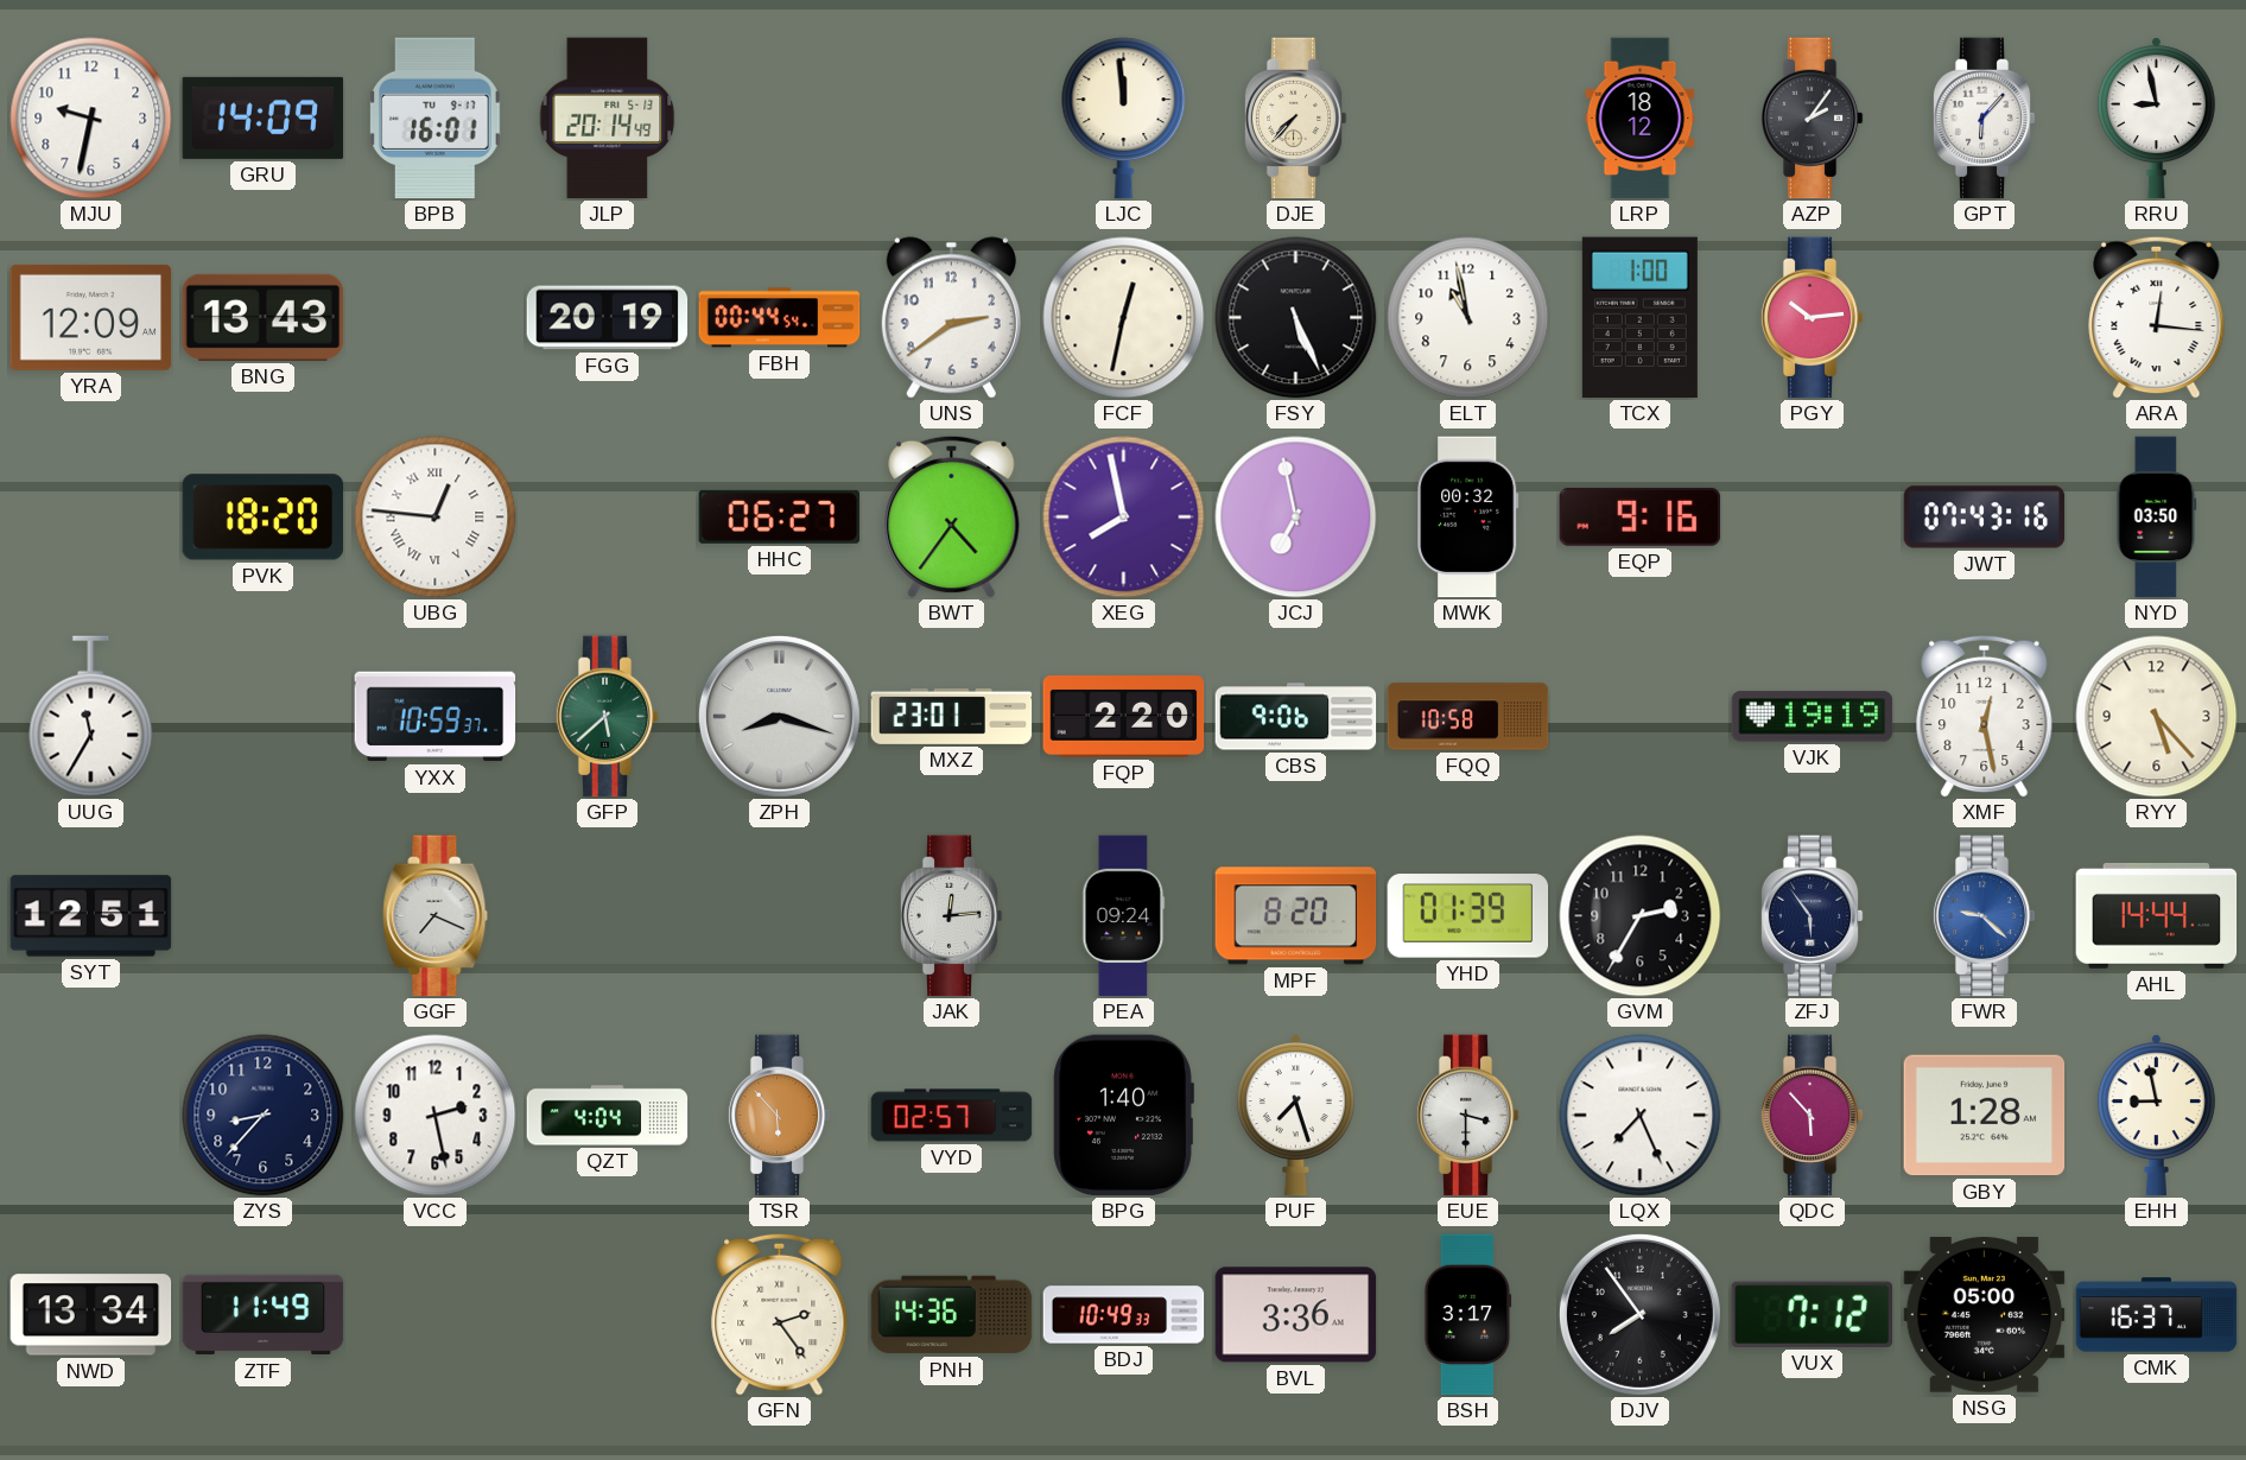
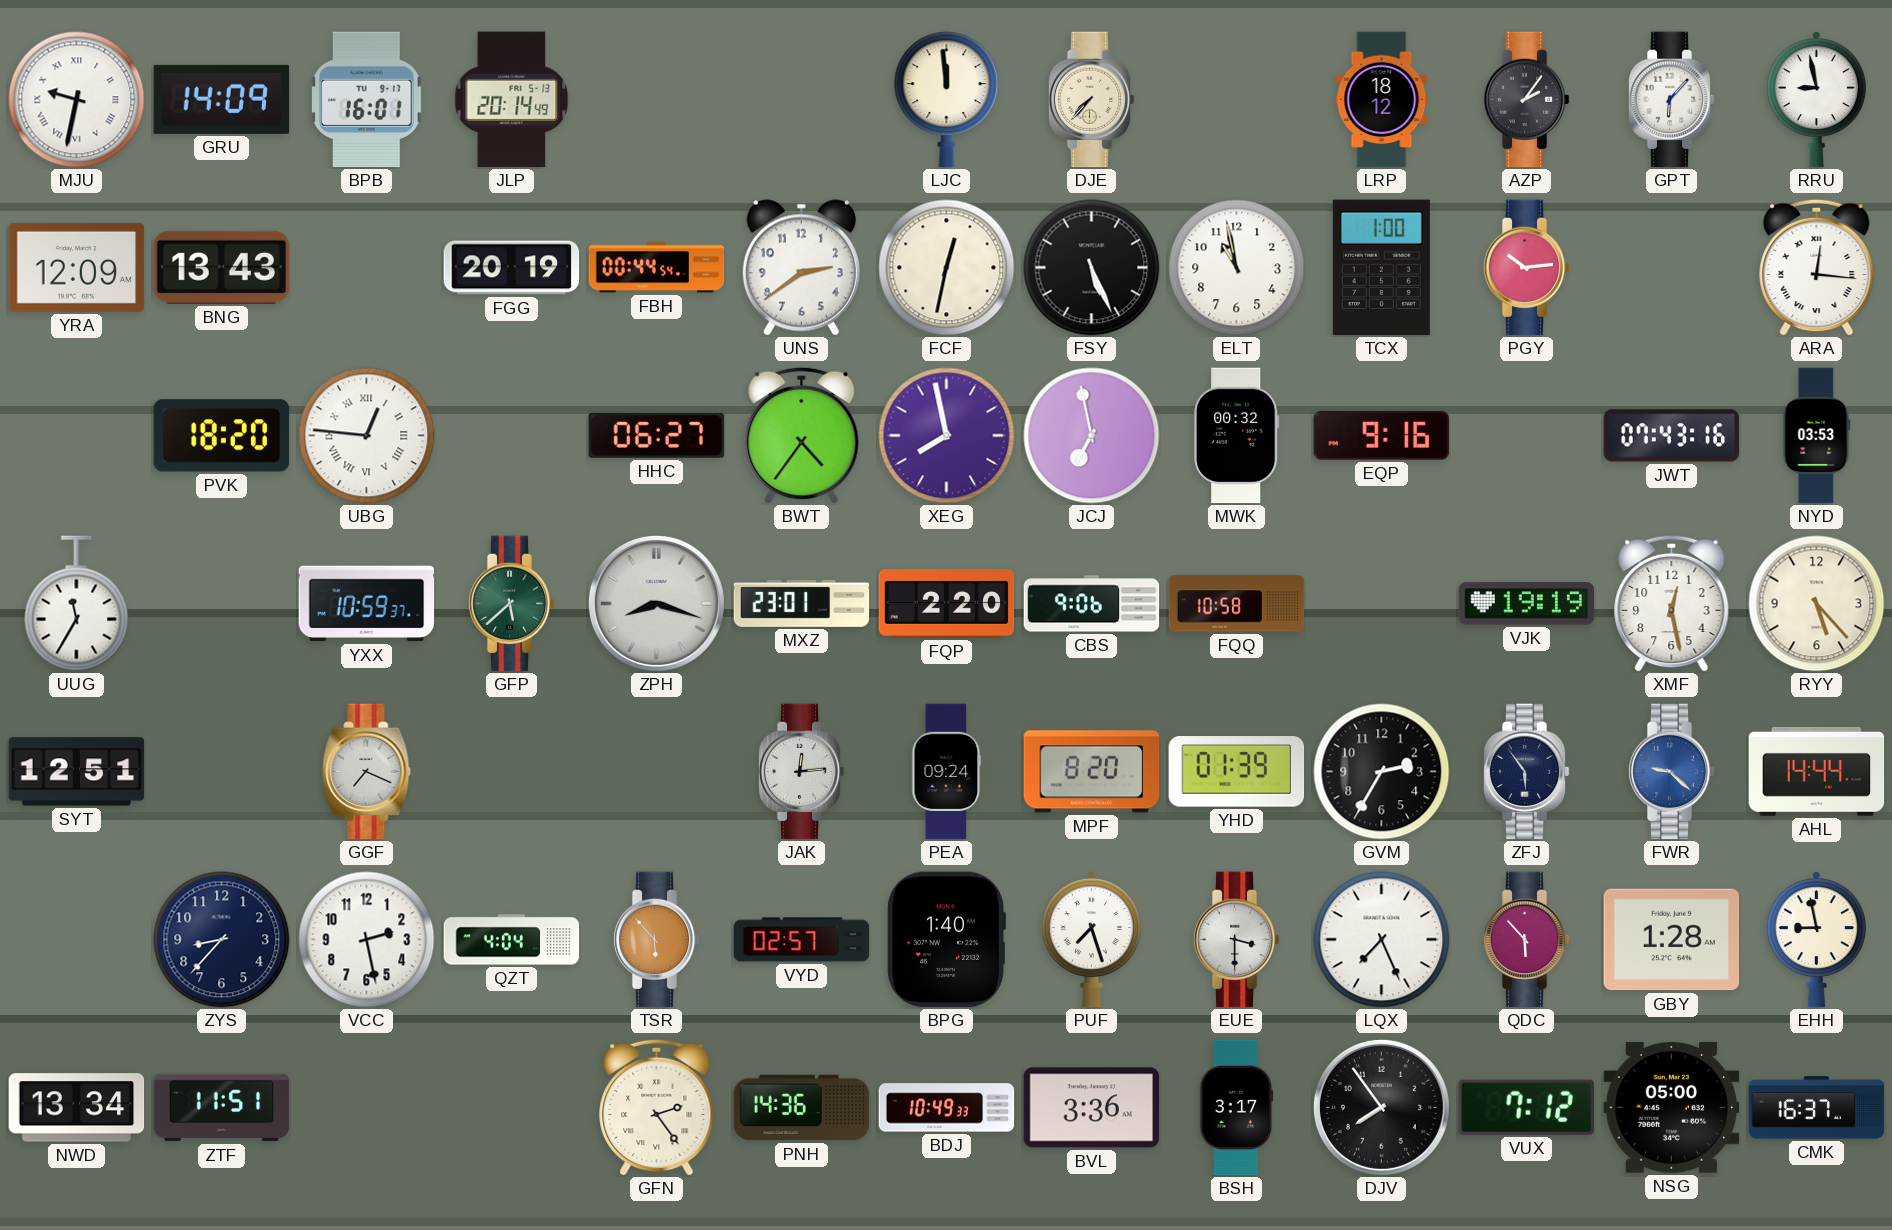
MJU numerals: Arabic -> Roman
NYD: 03:50 -> 03:53
ZTF: 11:49 -> 11:51
